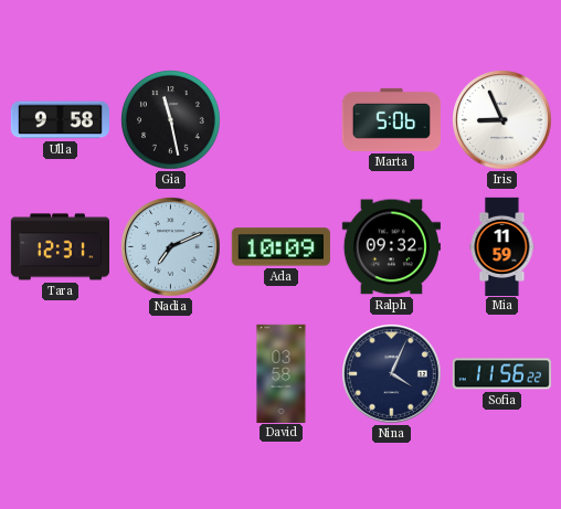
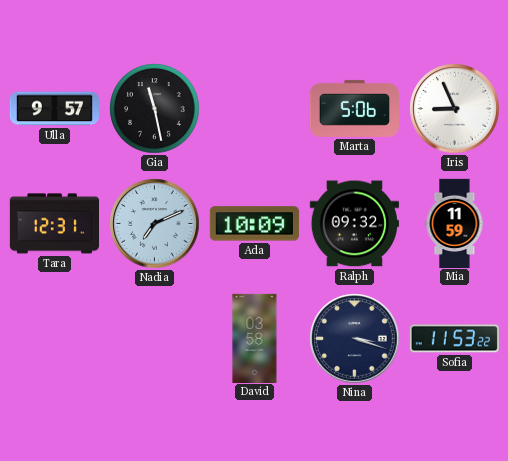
Ulla: 9:58 -> 9:57
Nina: 4:04 -> 3:18
Sofia: 11:56 -> 11:53
